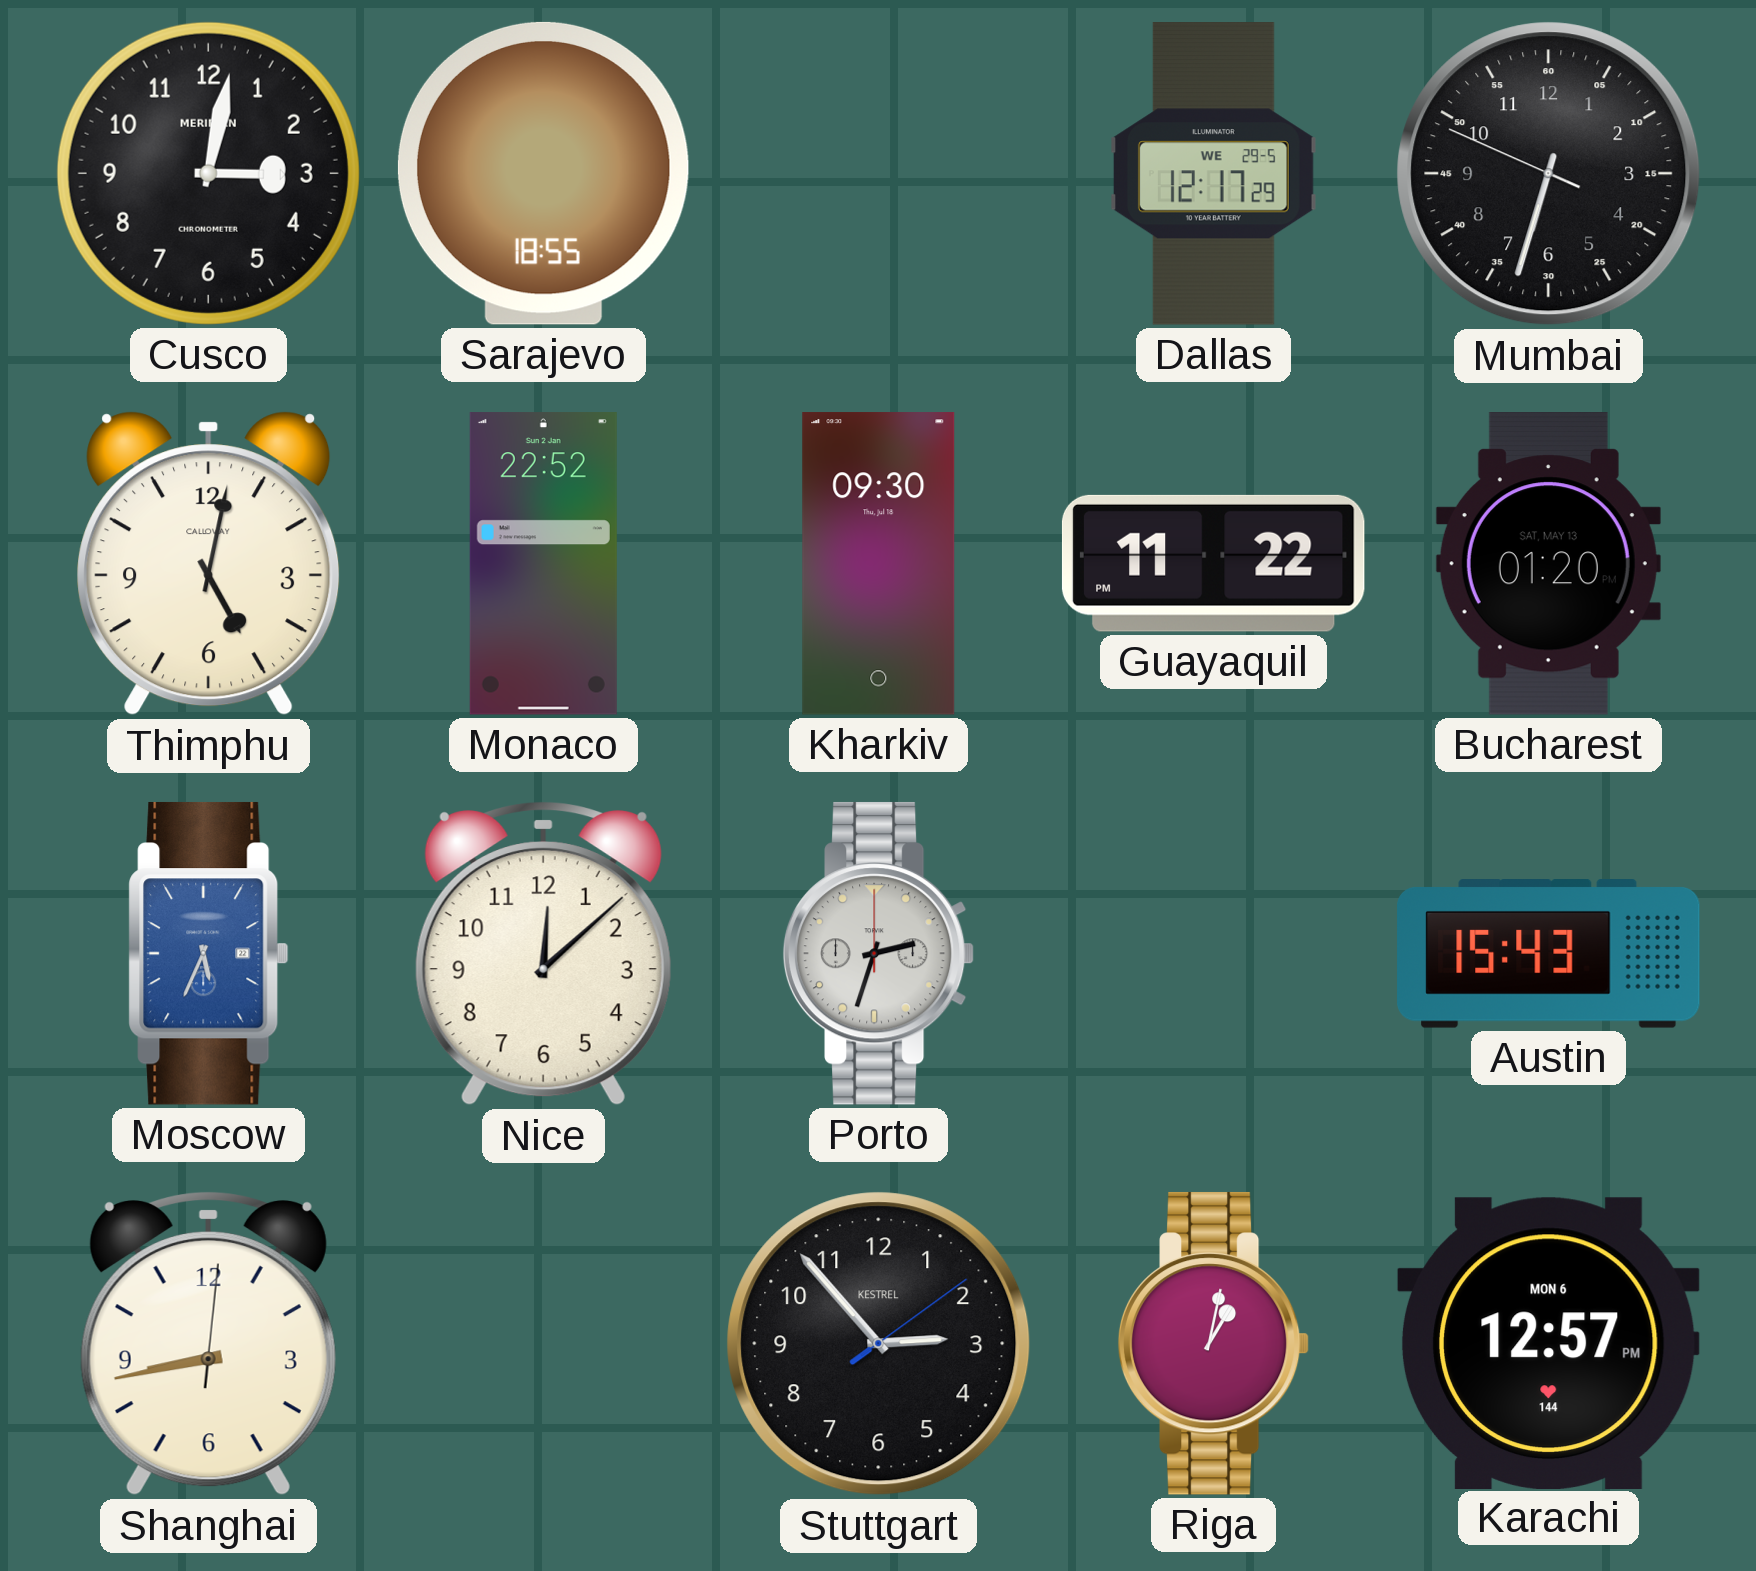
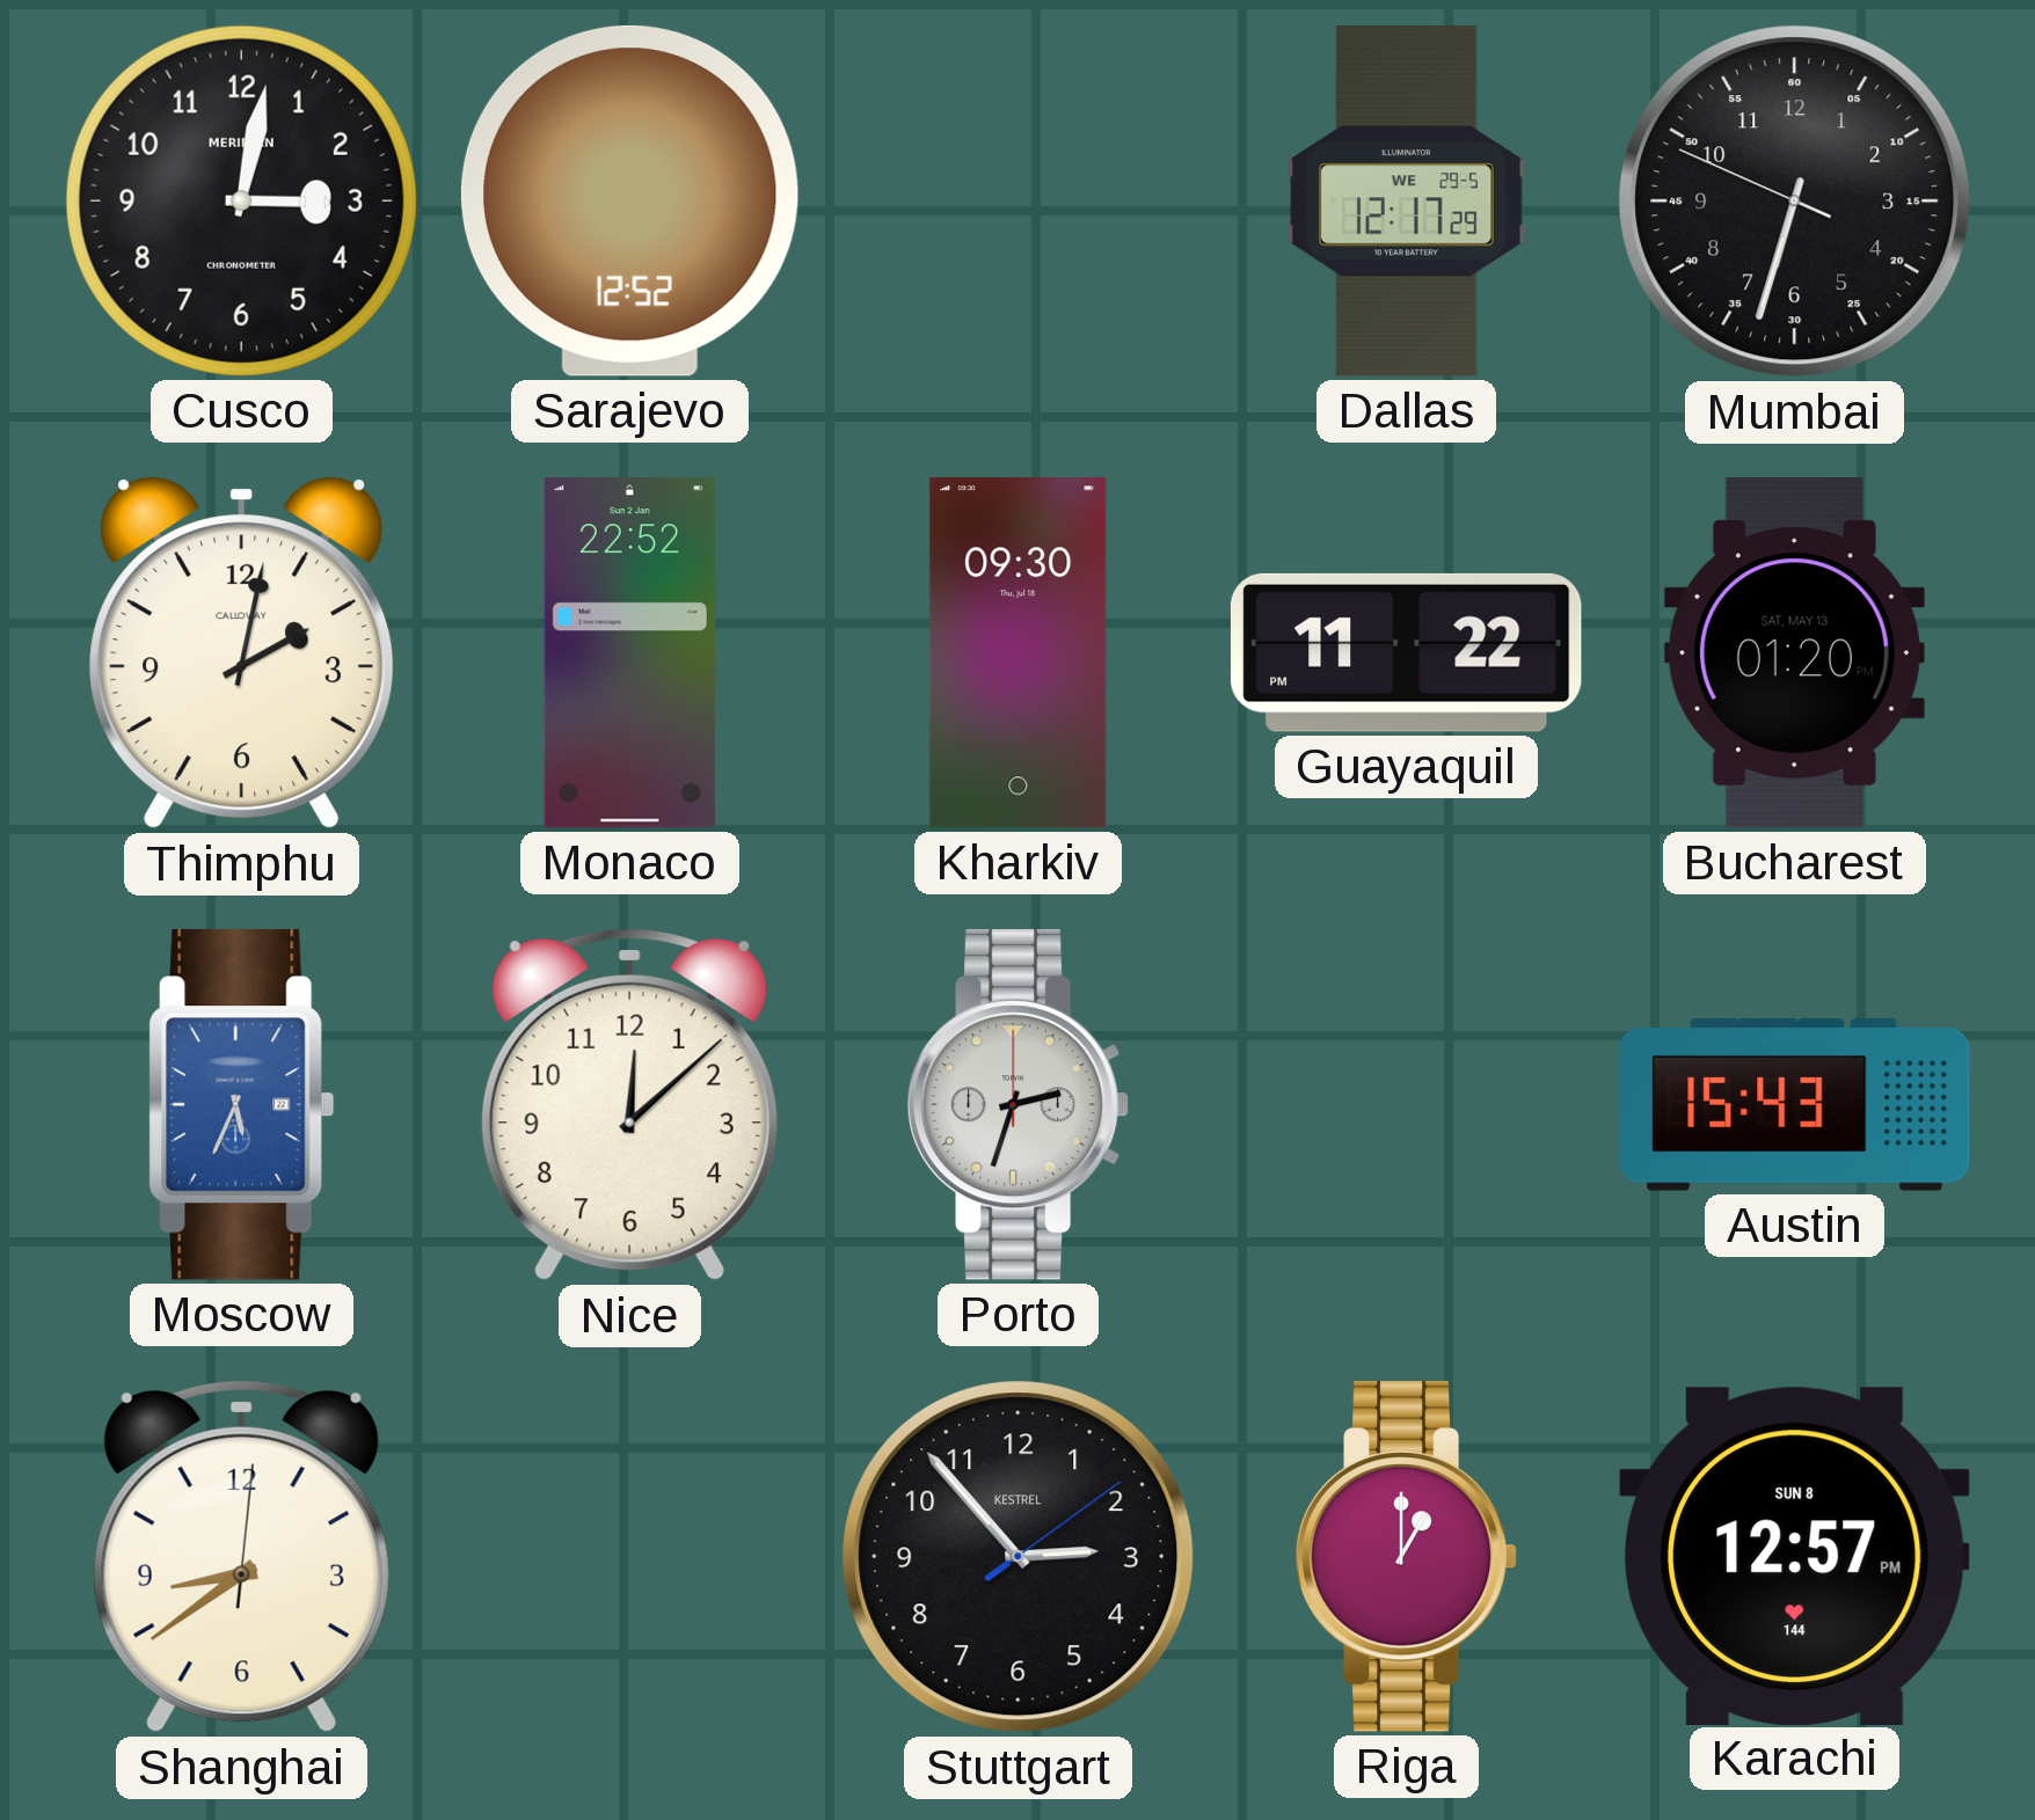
Sarajevo: 18:55 -> 12:52
Thimphu: 5:02 -> 2:02
Shanghai: 8:43 -> 8:39
Riga: 1:02 -> 1:00
Karachi date: MON 6 -> SUN 8
